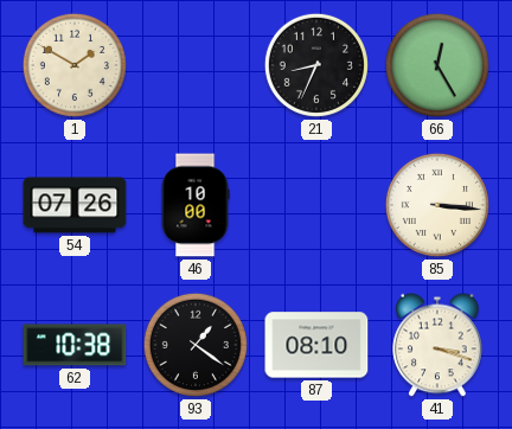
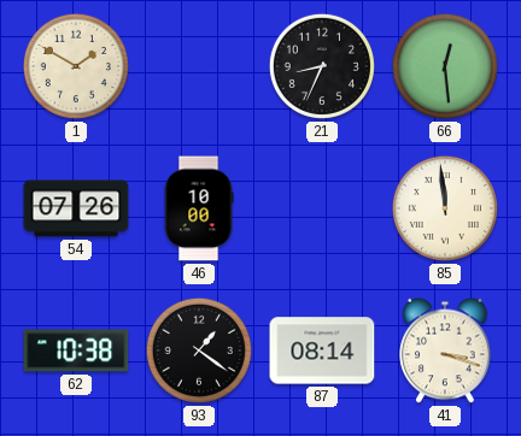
66: 12:25 -> 12:29
85: 3:16 -> 11:59
87: 08:10 -> 08:14
